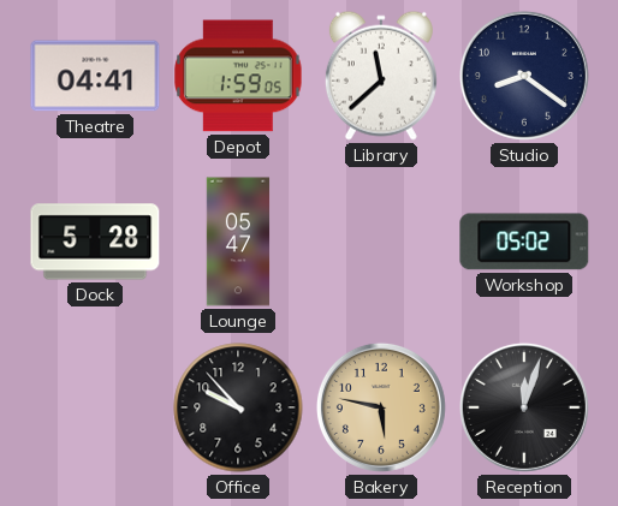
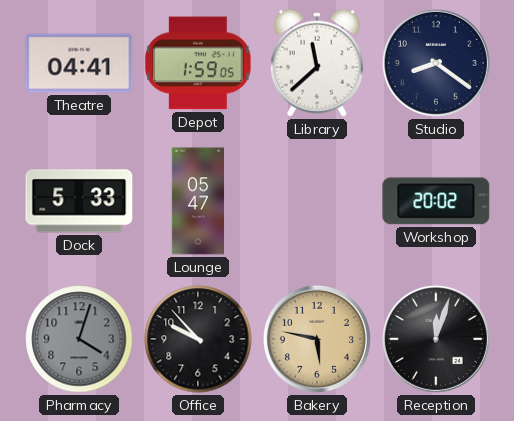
Dock: 5:28 -> 5:33
Workshop: 05:02 -> 20:02
Pharmacy: none -> 4:03
